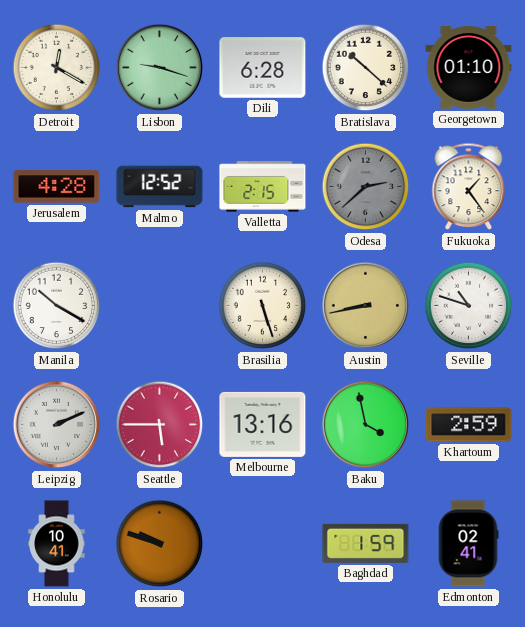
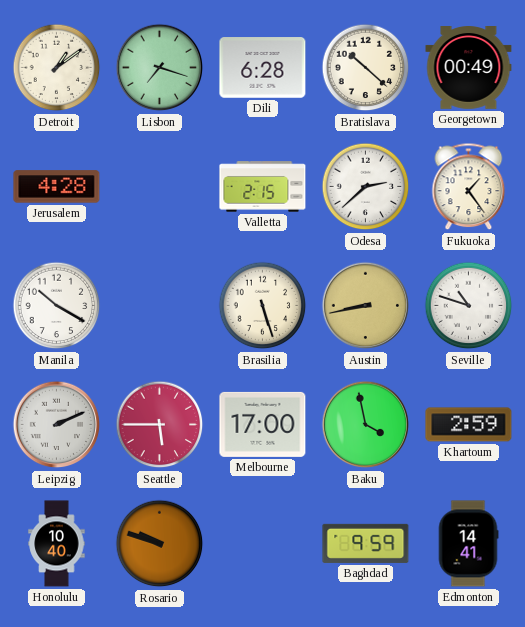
Detroit: 12:20 -> 1:09
Lisbon: 9:18 -> 7:18
Georgetown: 01:10 -> 00:49
Malmo: 12:52 -> none
Odesa dial: grey -> white
Melbourne: 13:16 -> 17:00
Honolulu: 10:41 -> 10:40
Baghdad: 1:59 -> 9:59
Edmonton: 02:41 -> 14:41
